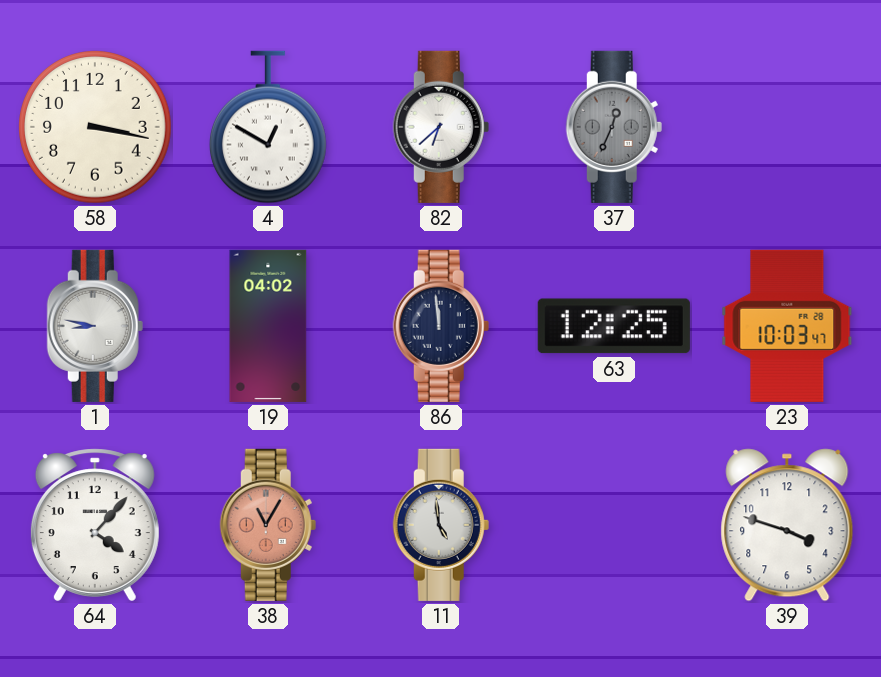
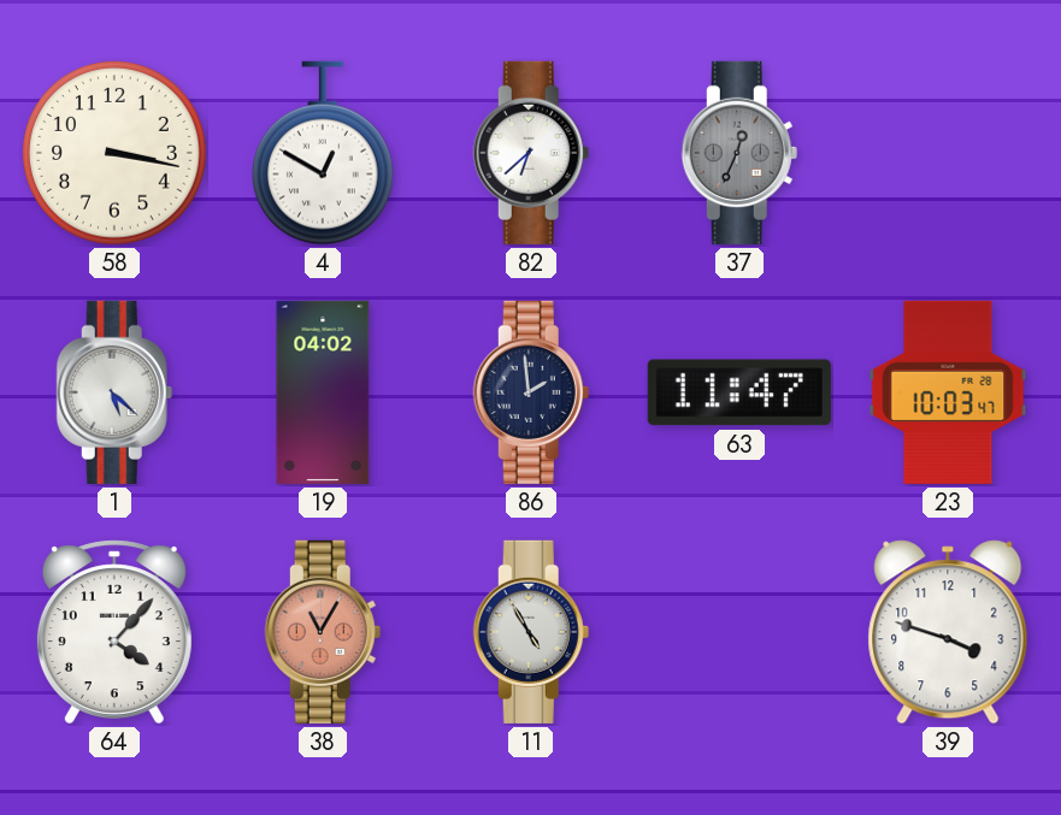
1: 8:47 -> 5:22
86: 11:59 -> 1:59
63: 12:25 -> 11:47
11: 4:59 -> 4:55
